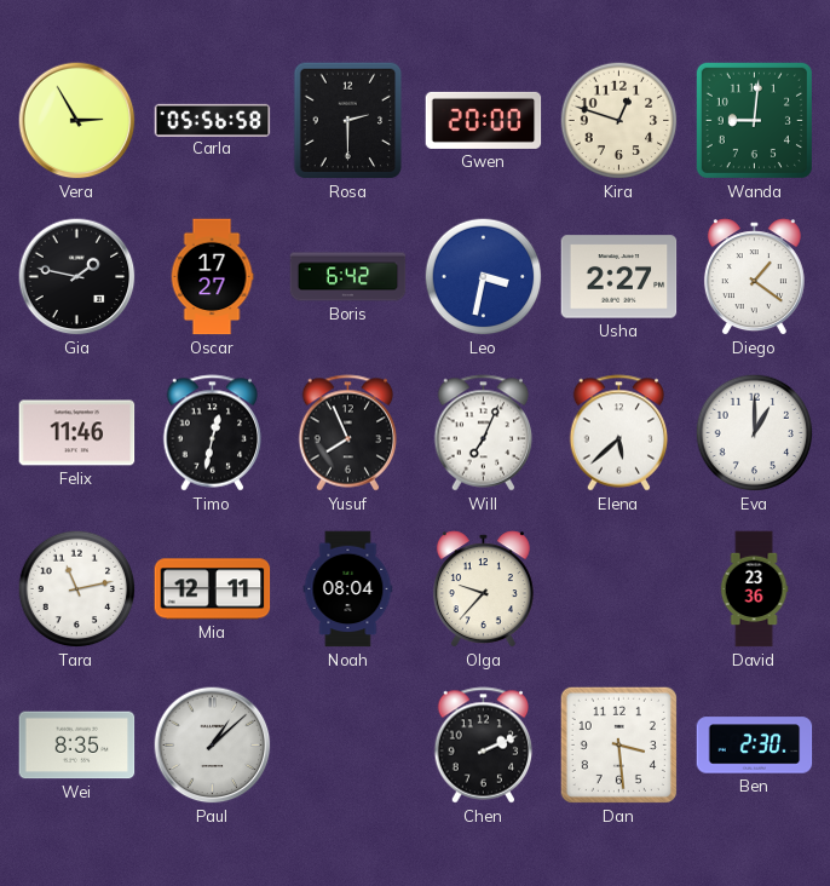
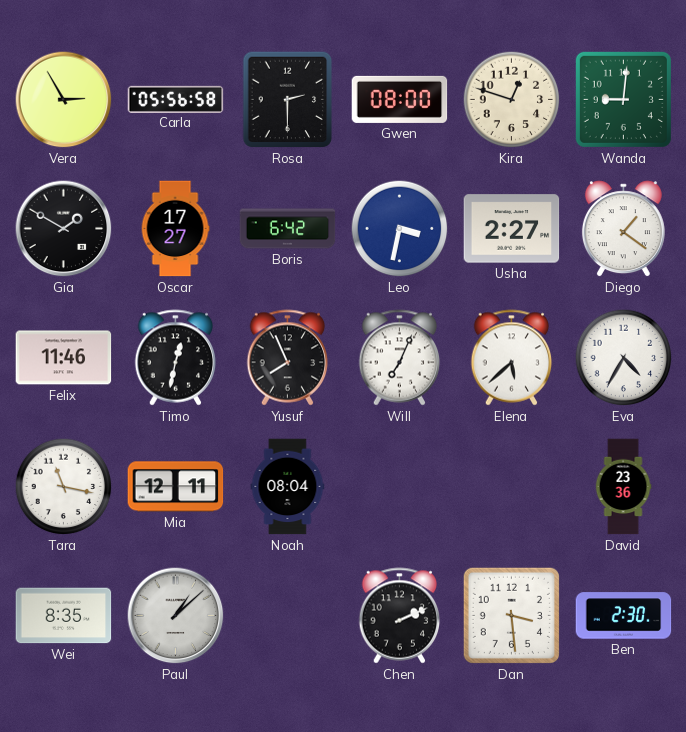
Gwen: 20:00 -> 08:00
Gia: 1:47 -> 1:50
Eva: 1:00 -> 4:35
Tara: 11:13 -> 11:17
Olga: 9:37 -> none
